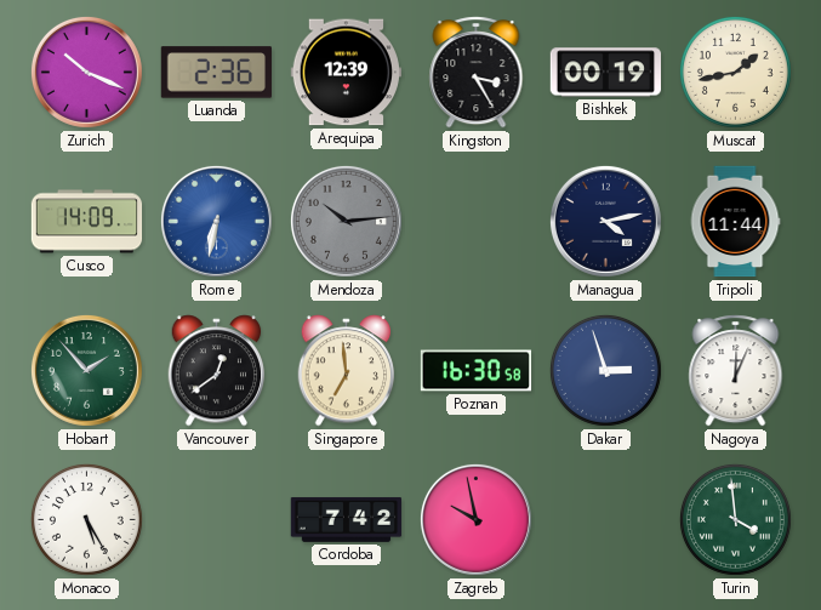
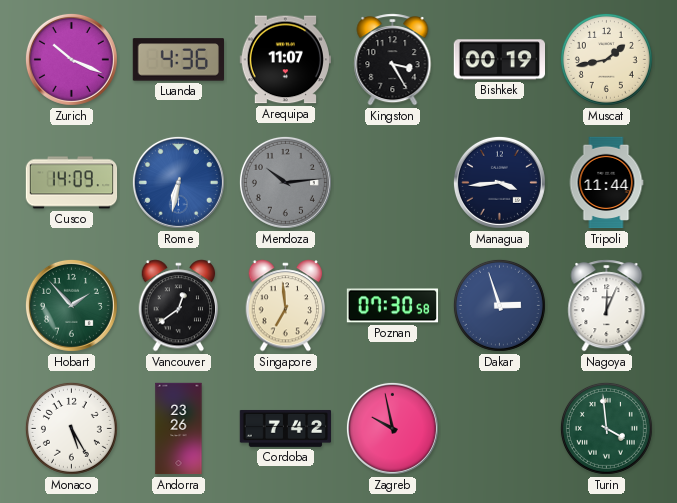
Luanda: 2:36 -> 4:36
Arequipa: 12:39 -> 11:07
Managua: 4:13 -> 3:44
Poznan: 16:30 -> 07:30
Andorra: none -> 23:26
